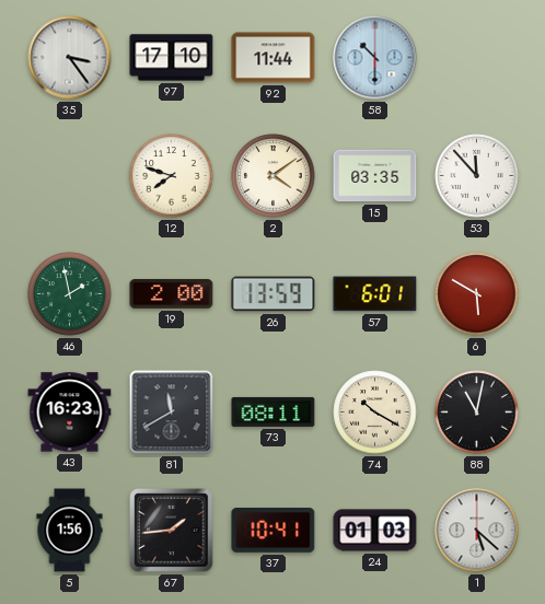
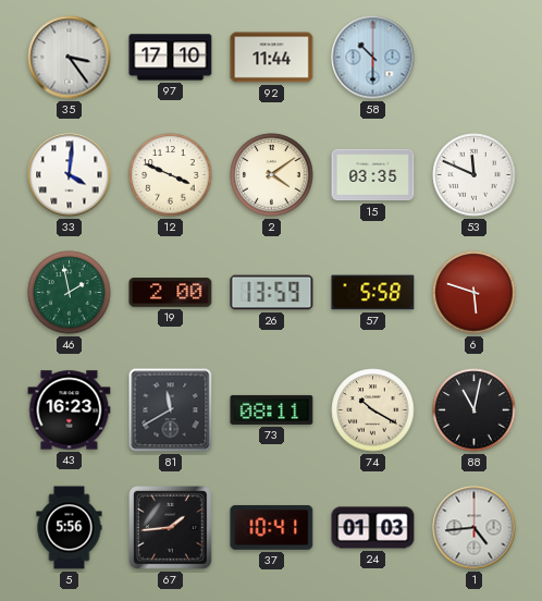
33: none -> 4:01
12: 7:48 -> 3:49
53: 11:53 -> 11:49
57: 6:01 -> 5:58
6: 5:50 -> 5:48
5: 1:56 -> 5:56
1: 5:22 -> 4:44
